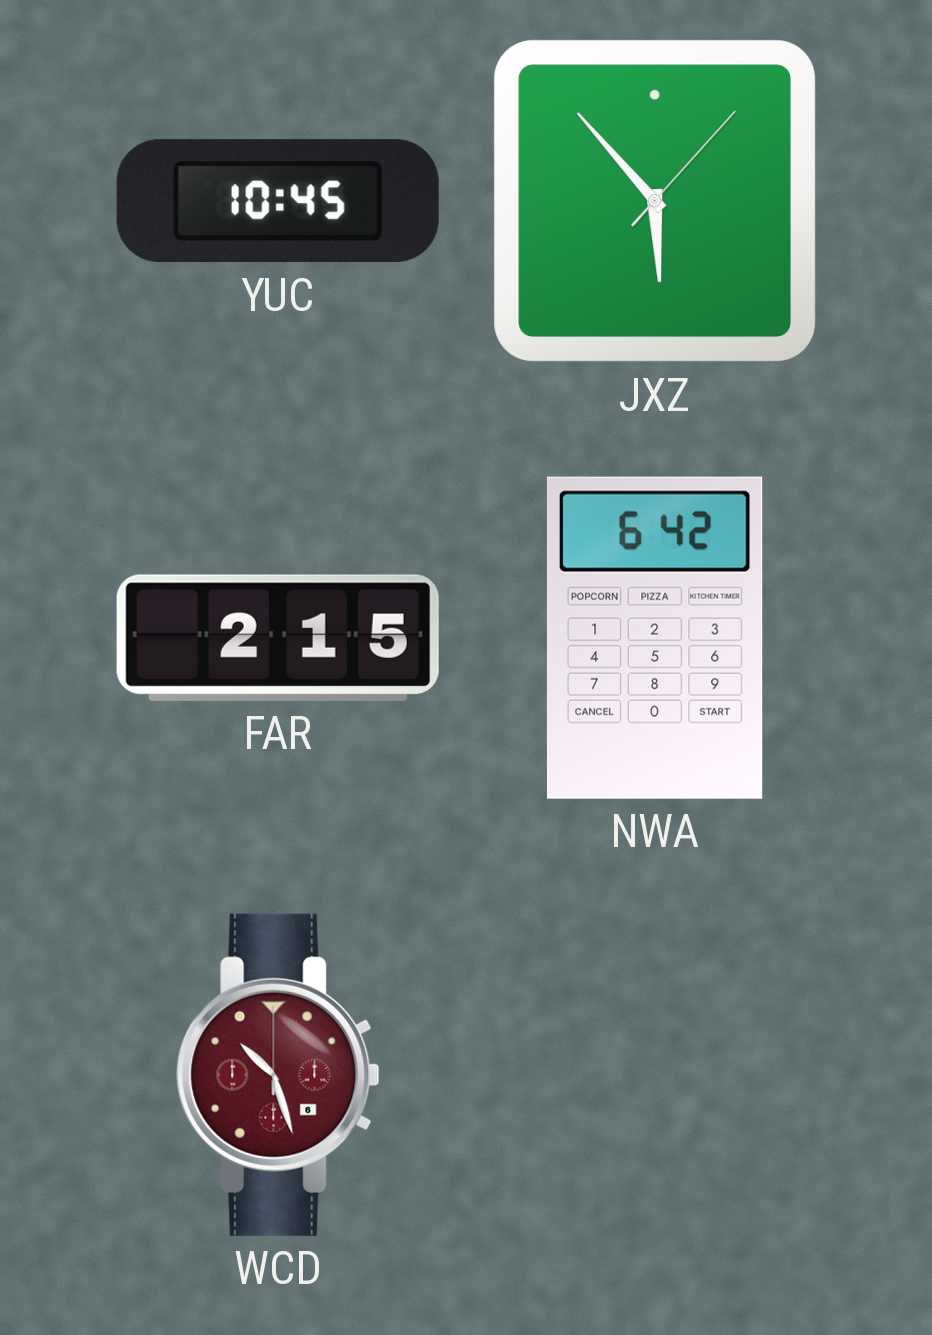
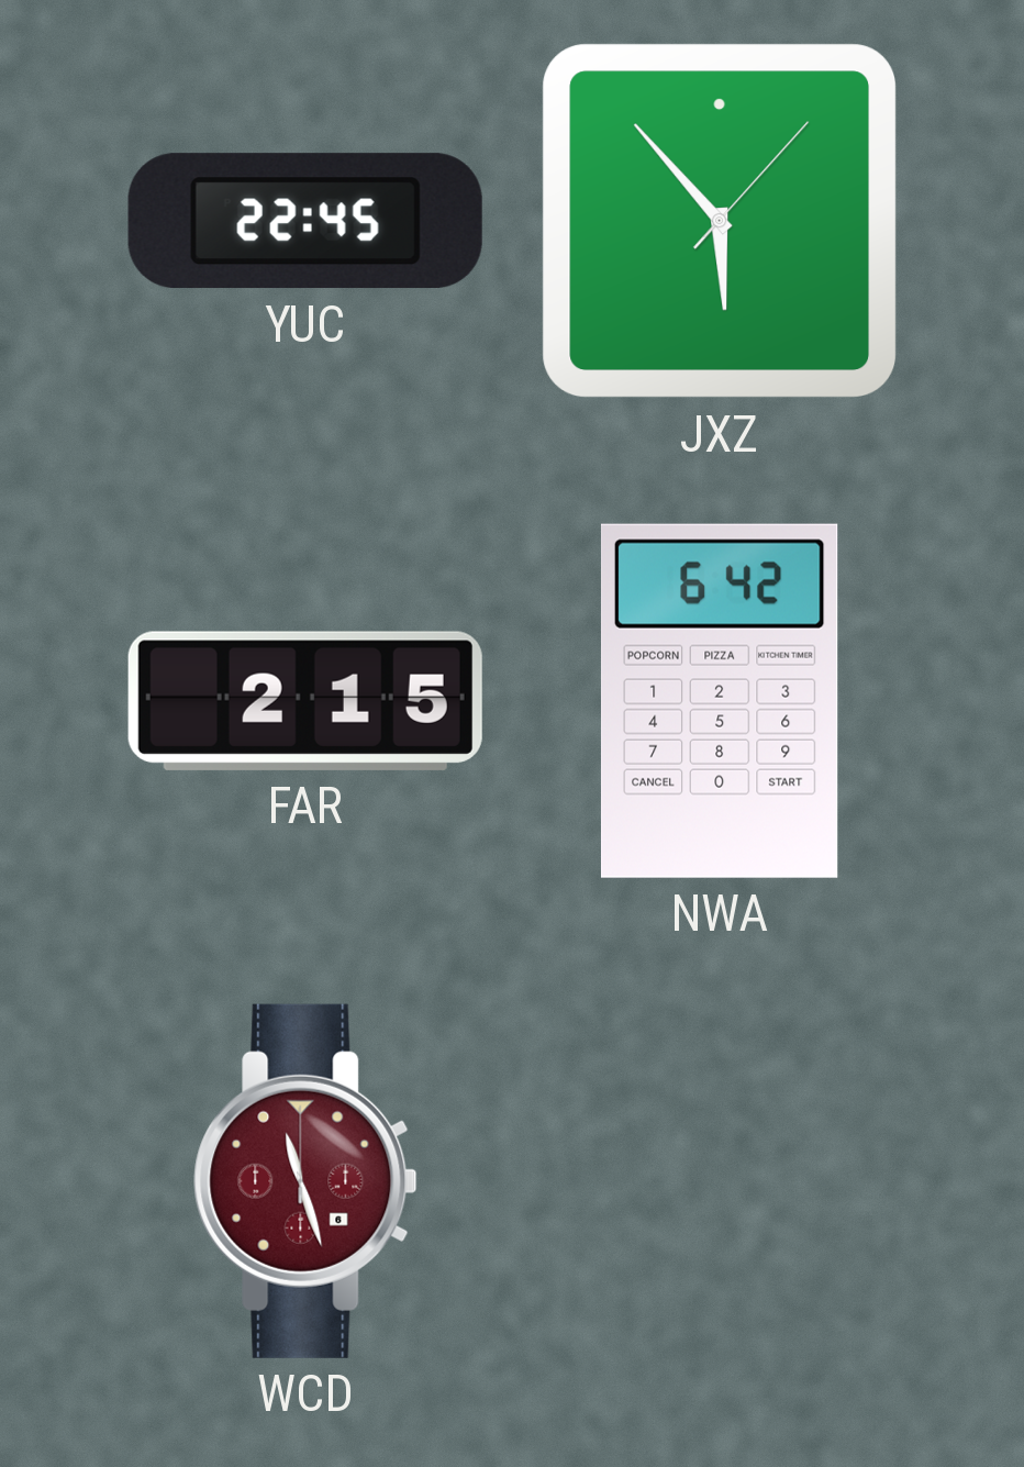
YUC: 10:45 -> 22:45
WCD: 10:27 -> 11:27
